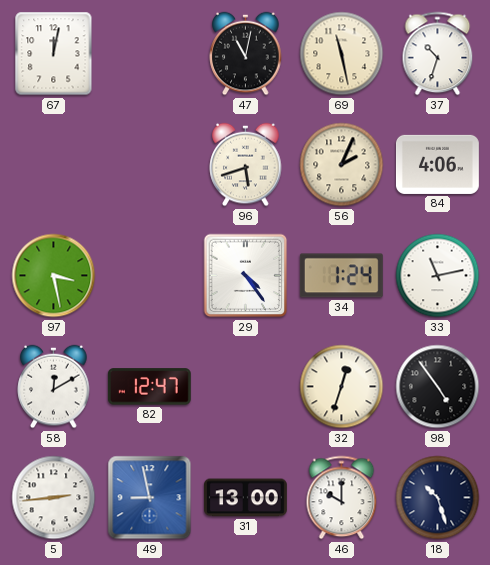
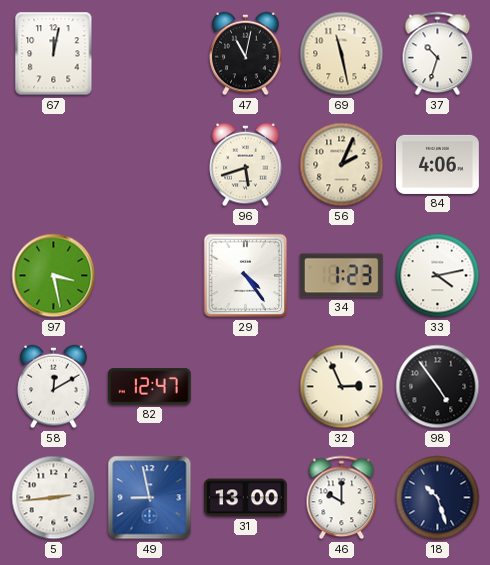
34: 1:24 -> 1:23
33: 11:13 -> 4:13
32: 12:33 -> 2:56
